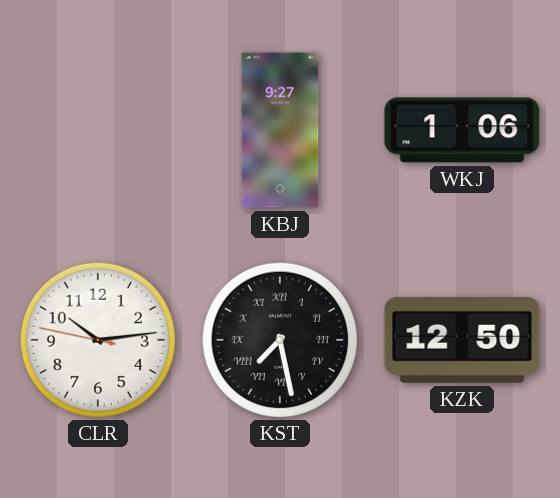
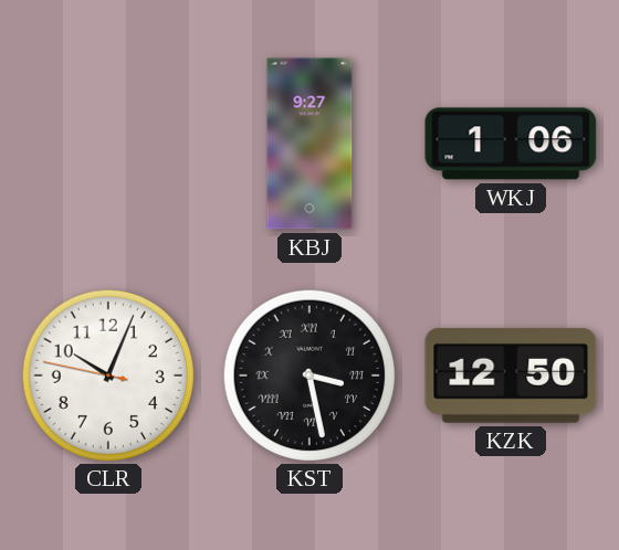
CLR: 10:13 -> 10:03
KST: 7:28 -> 3:28
